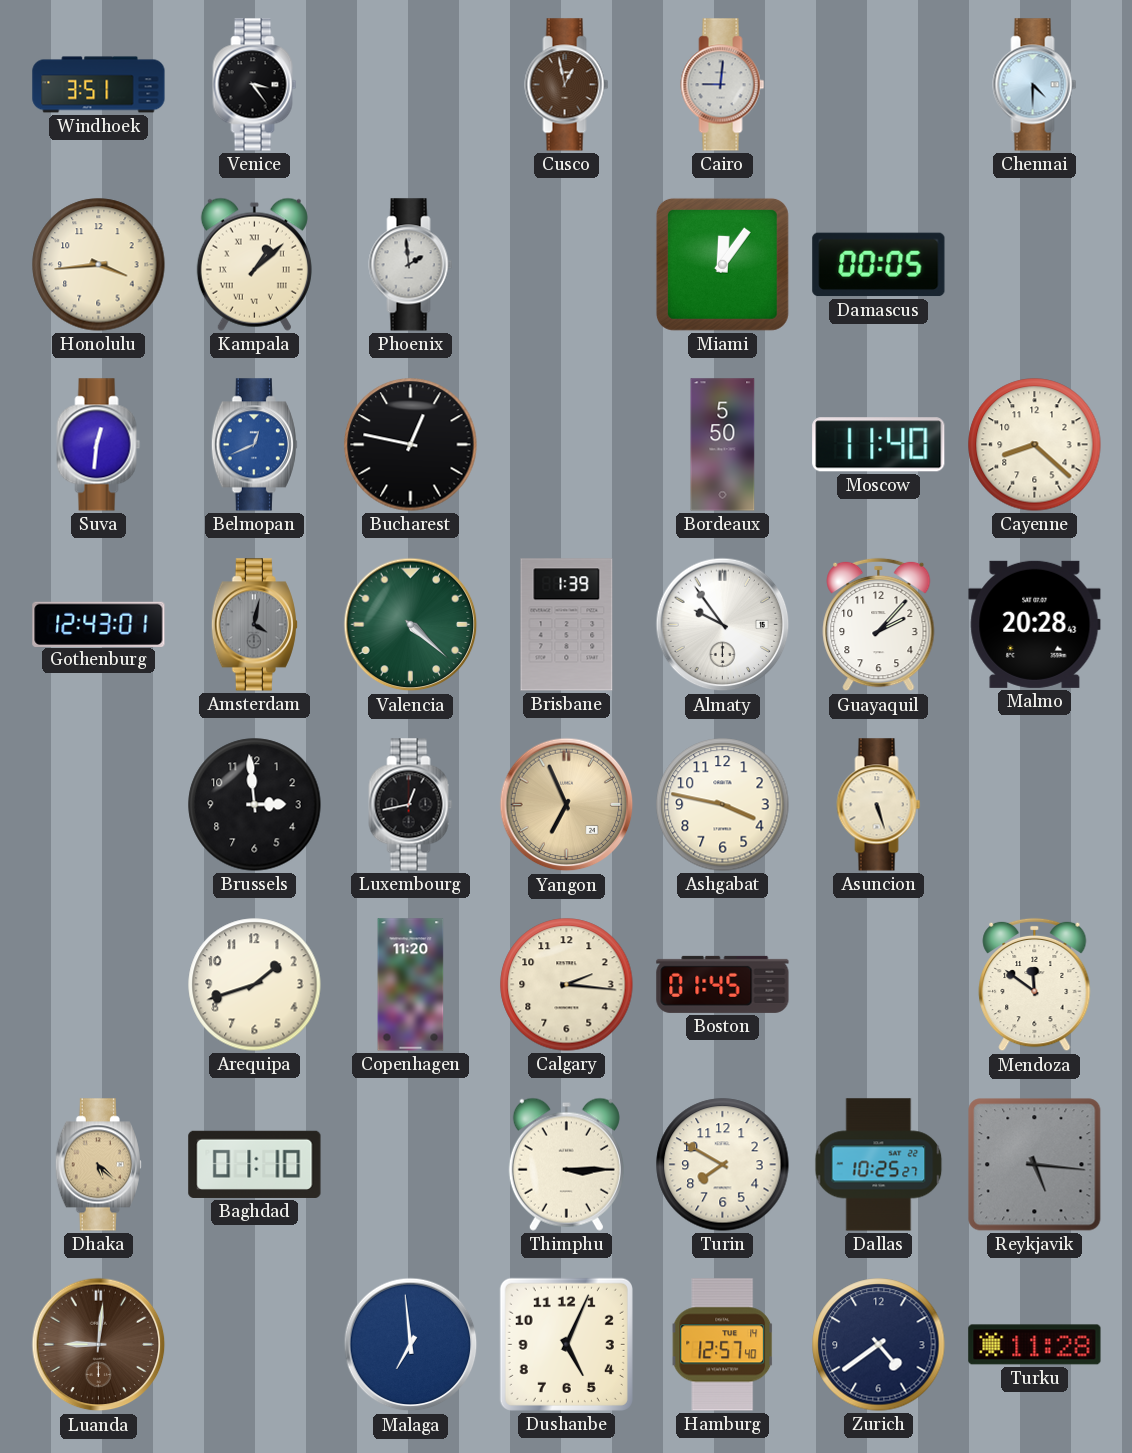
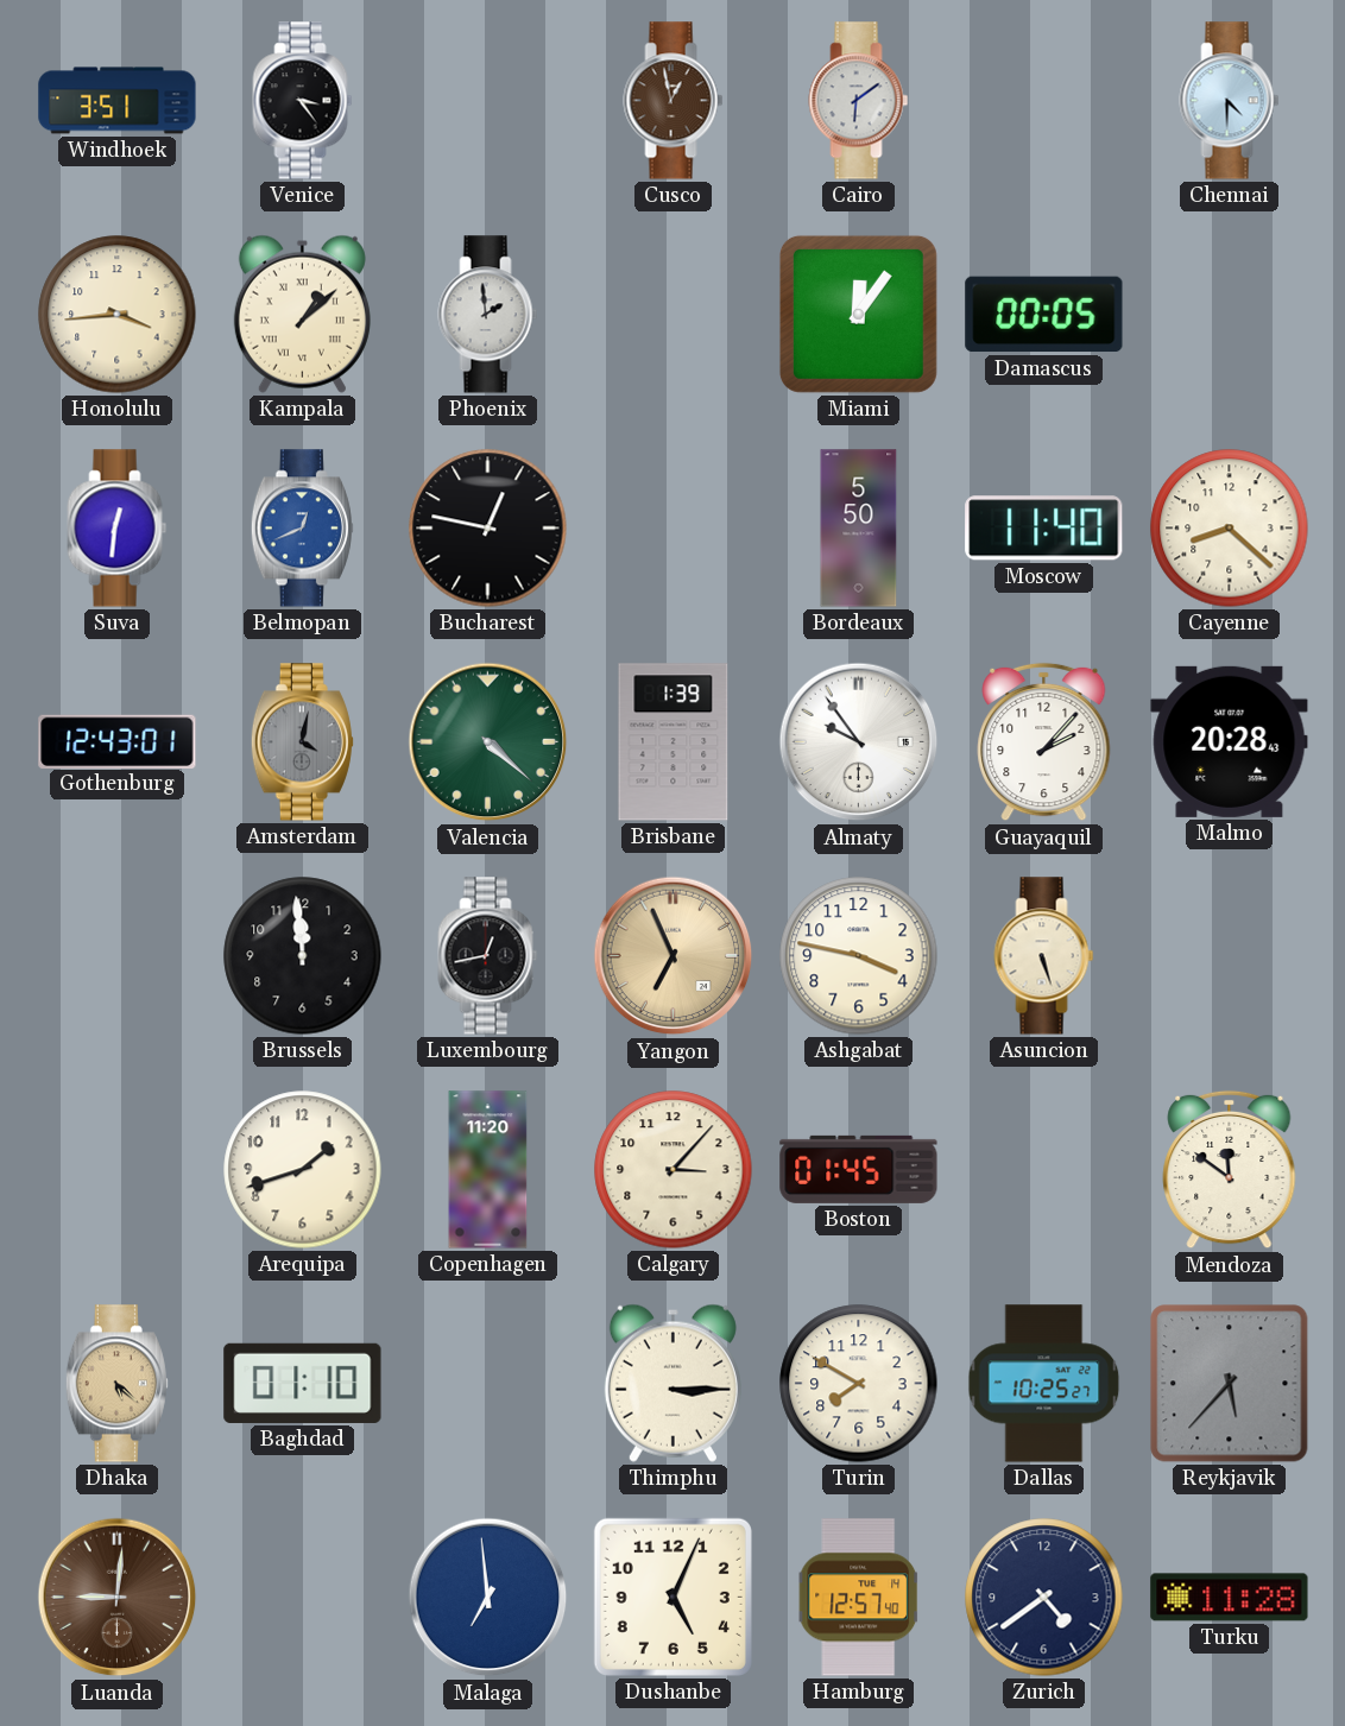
Cairo: 9:01 -> 6:09
Brussels: 2:59 -> 11:59
Calgary: 2:16 -> 3:07
Reykjavik: 5:16 -> 5:37
